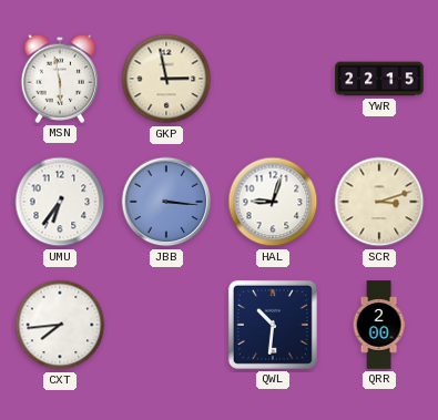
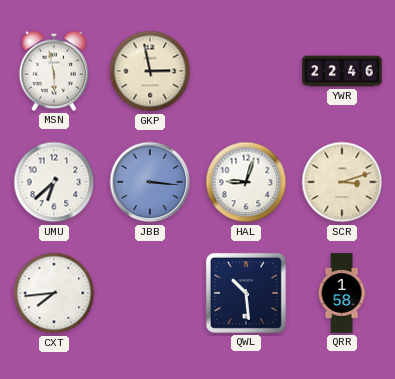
YWR: 22:15 -> 22:46
UMU: 6:36 -> 6:38
QWL: 10:31 -> 10:29
QRR: 2:00 -> 1:58
